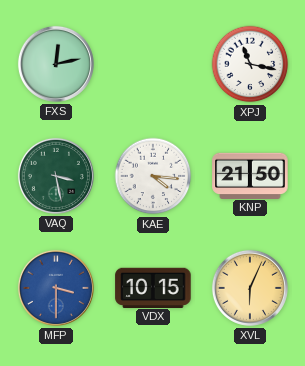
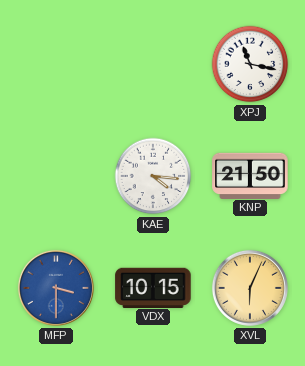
FXS: 12:13 -> none
VAQ: 3:28 -> none
